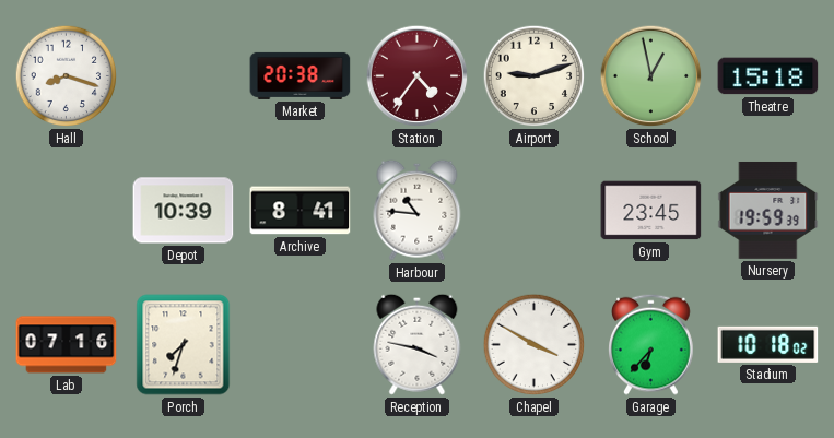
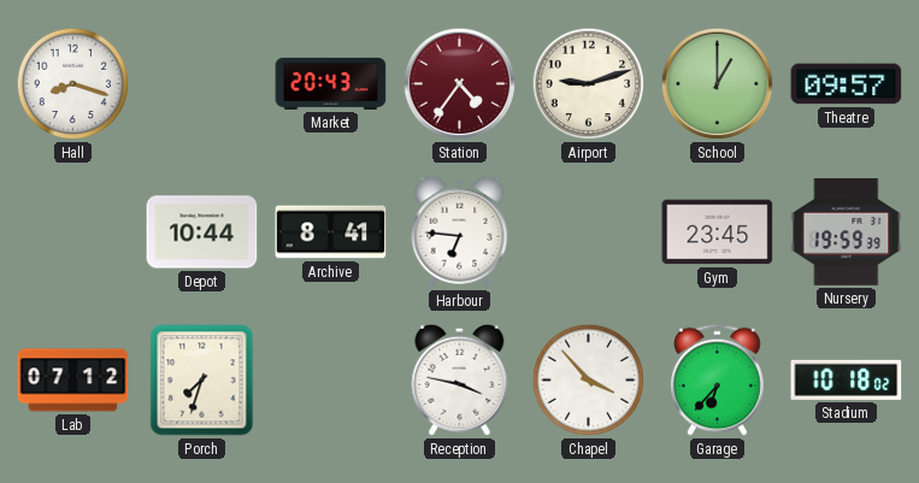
Market: 20:38 -> 20:43
School: 12:58 -> 1:00
Theatre: 15:18 -> 09:57
Depot: 10:39 -> 10:44
Harbour: 10:46 -> 6:46
Lab: 07:16 -> 07:12
Chapel: 3:50 -> 3:53
